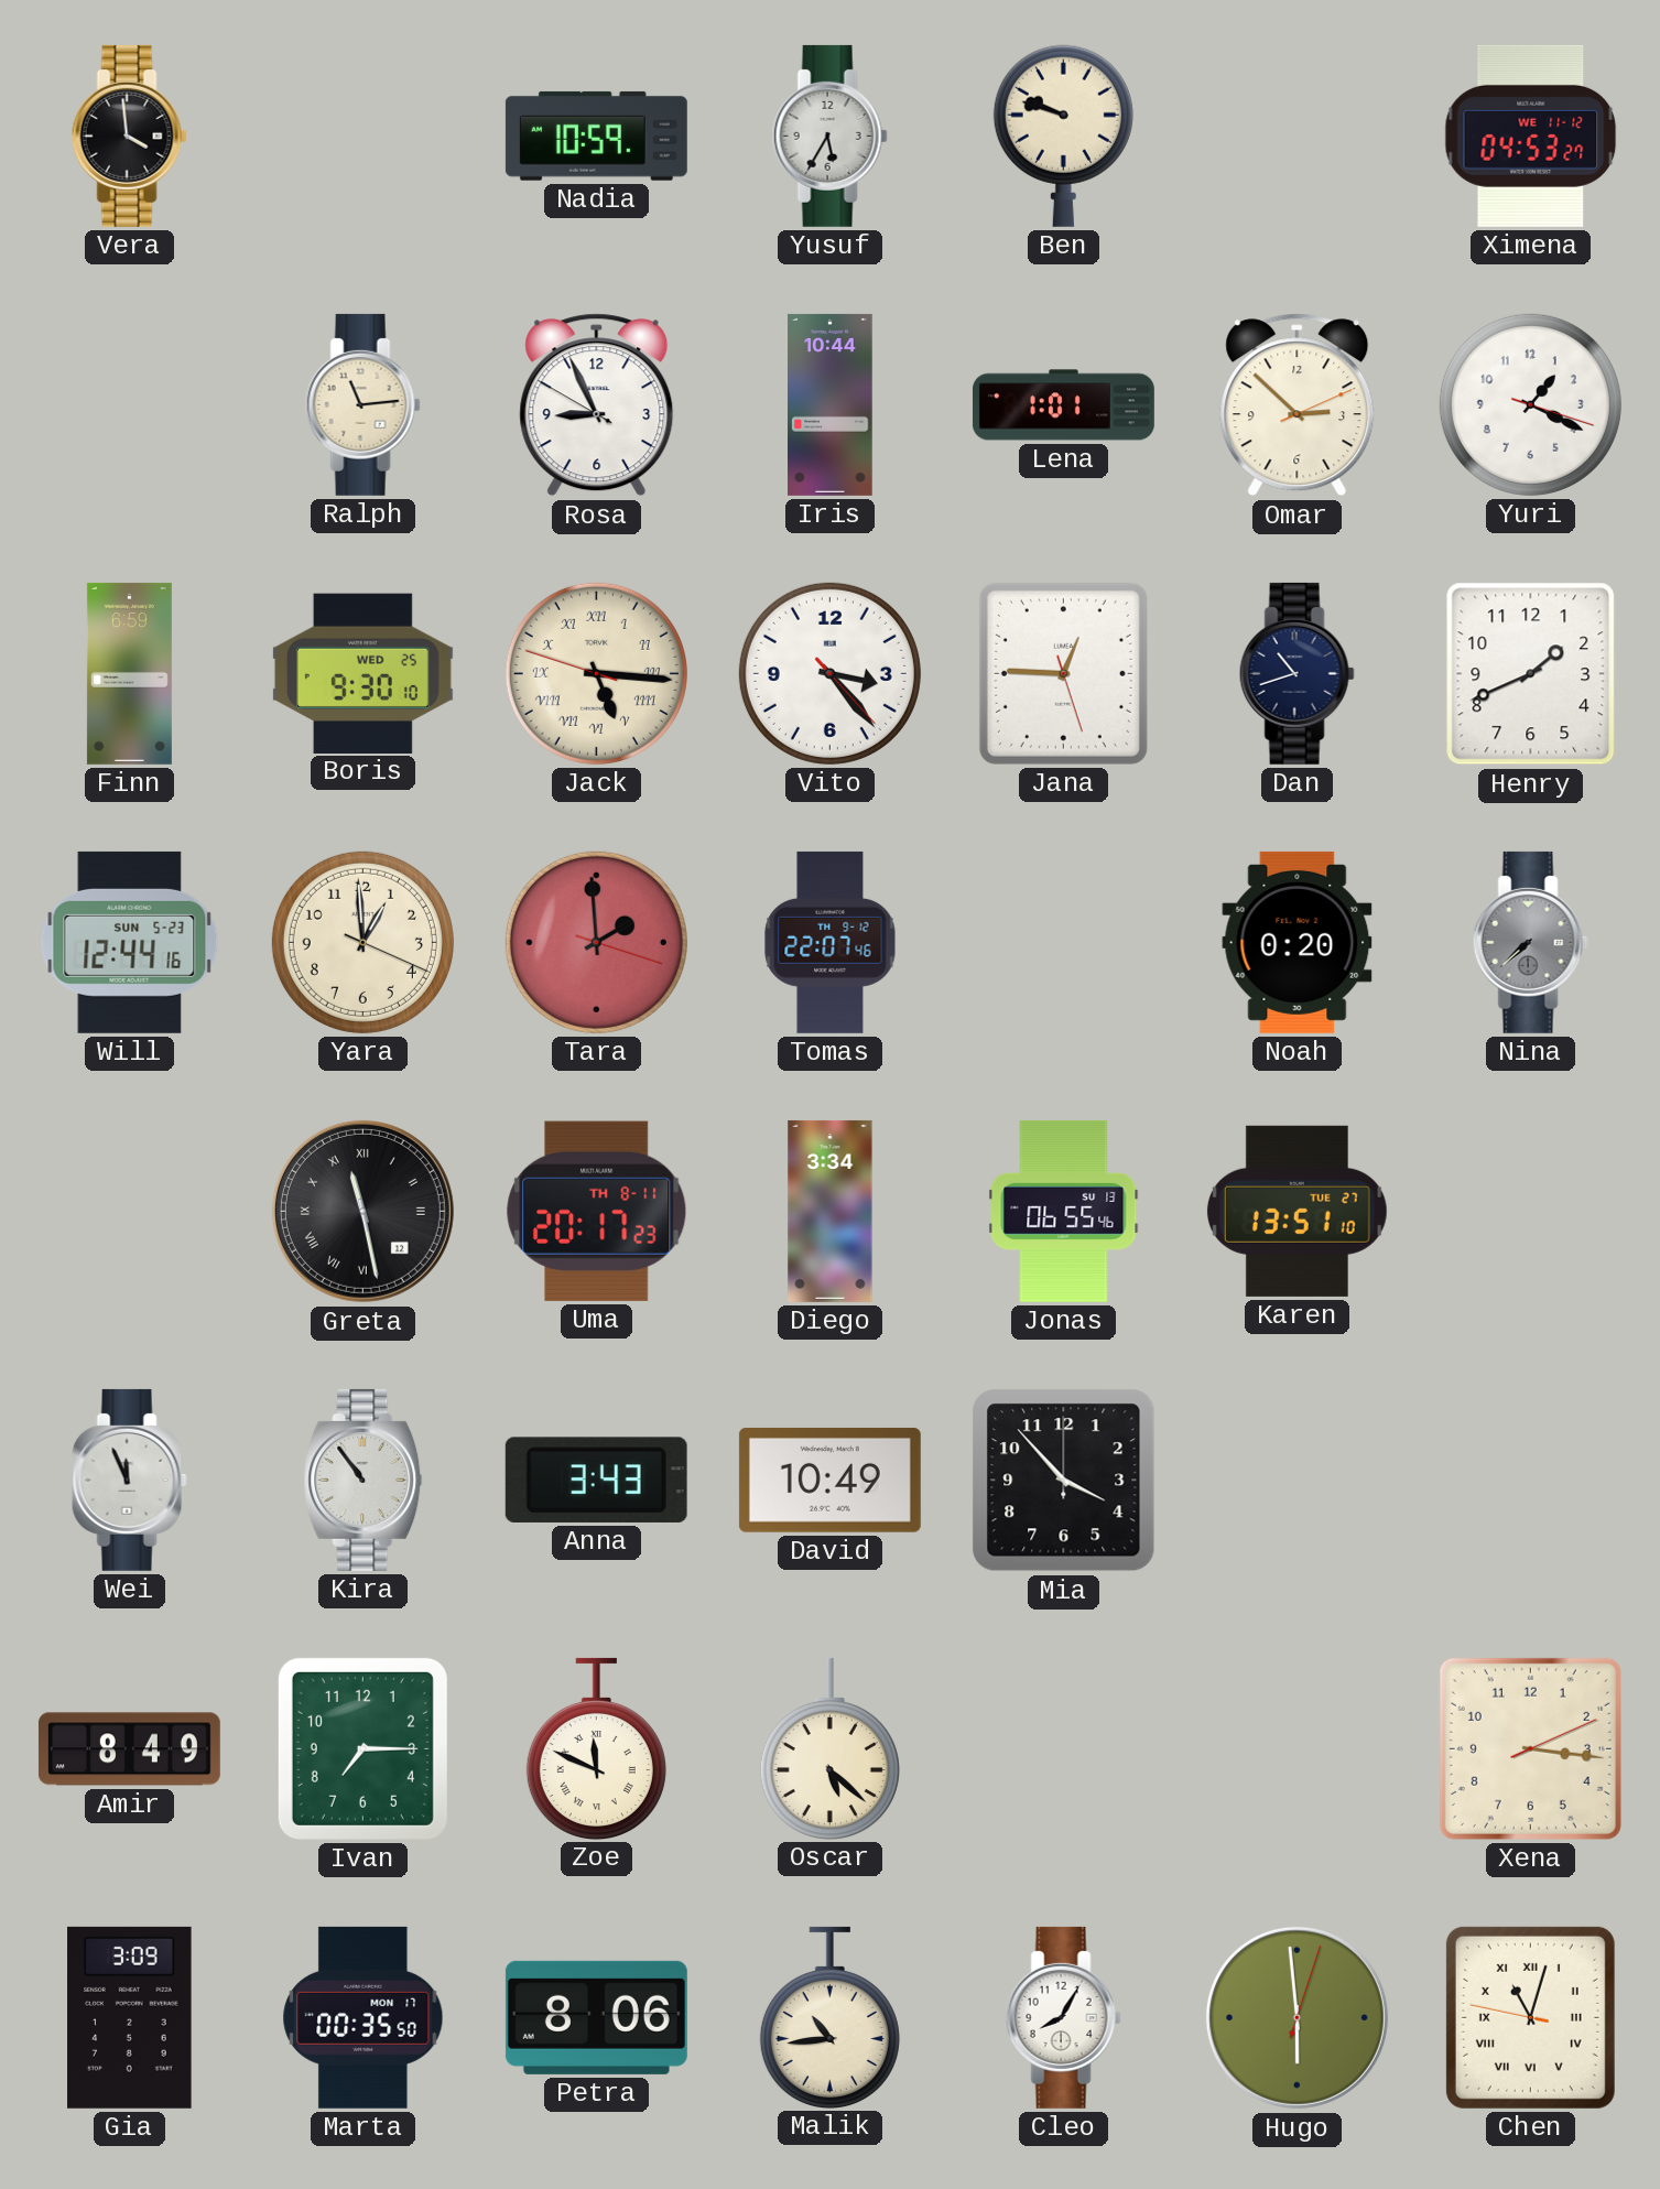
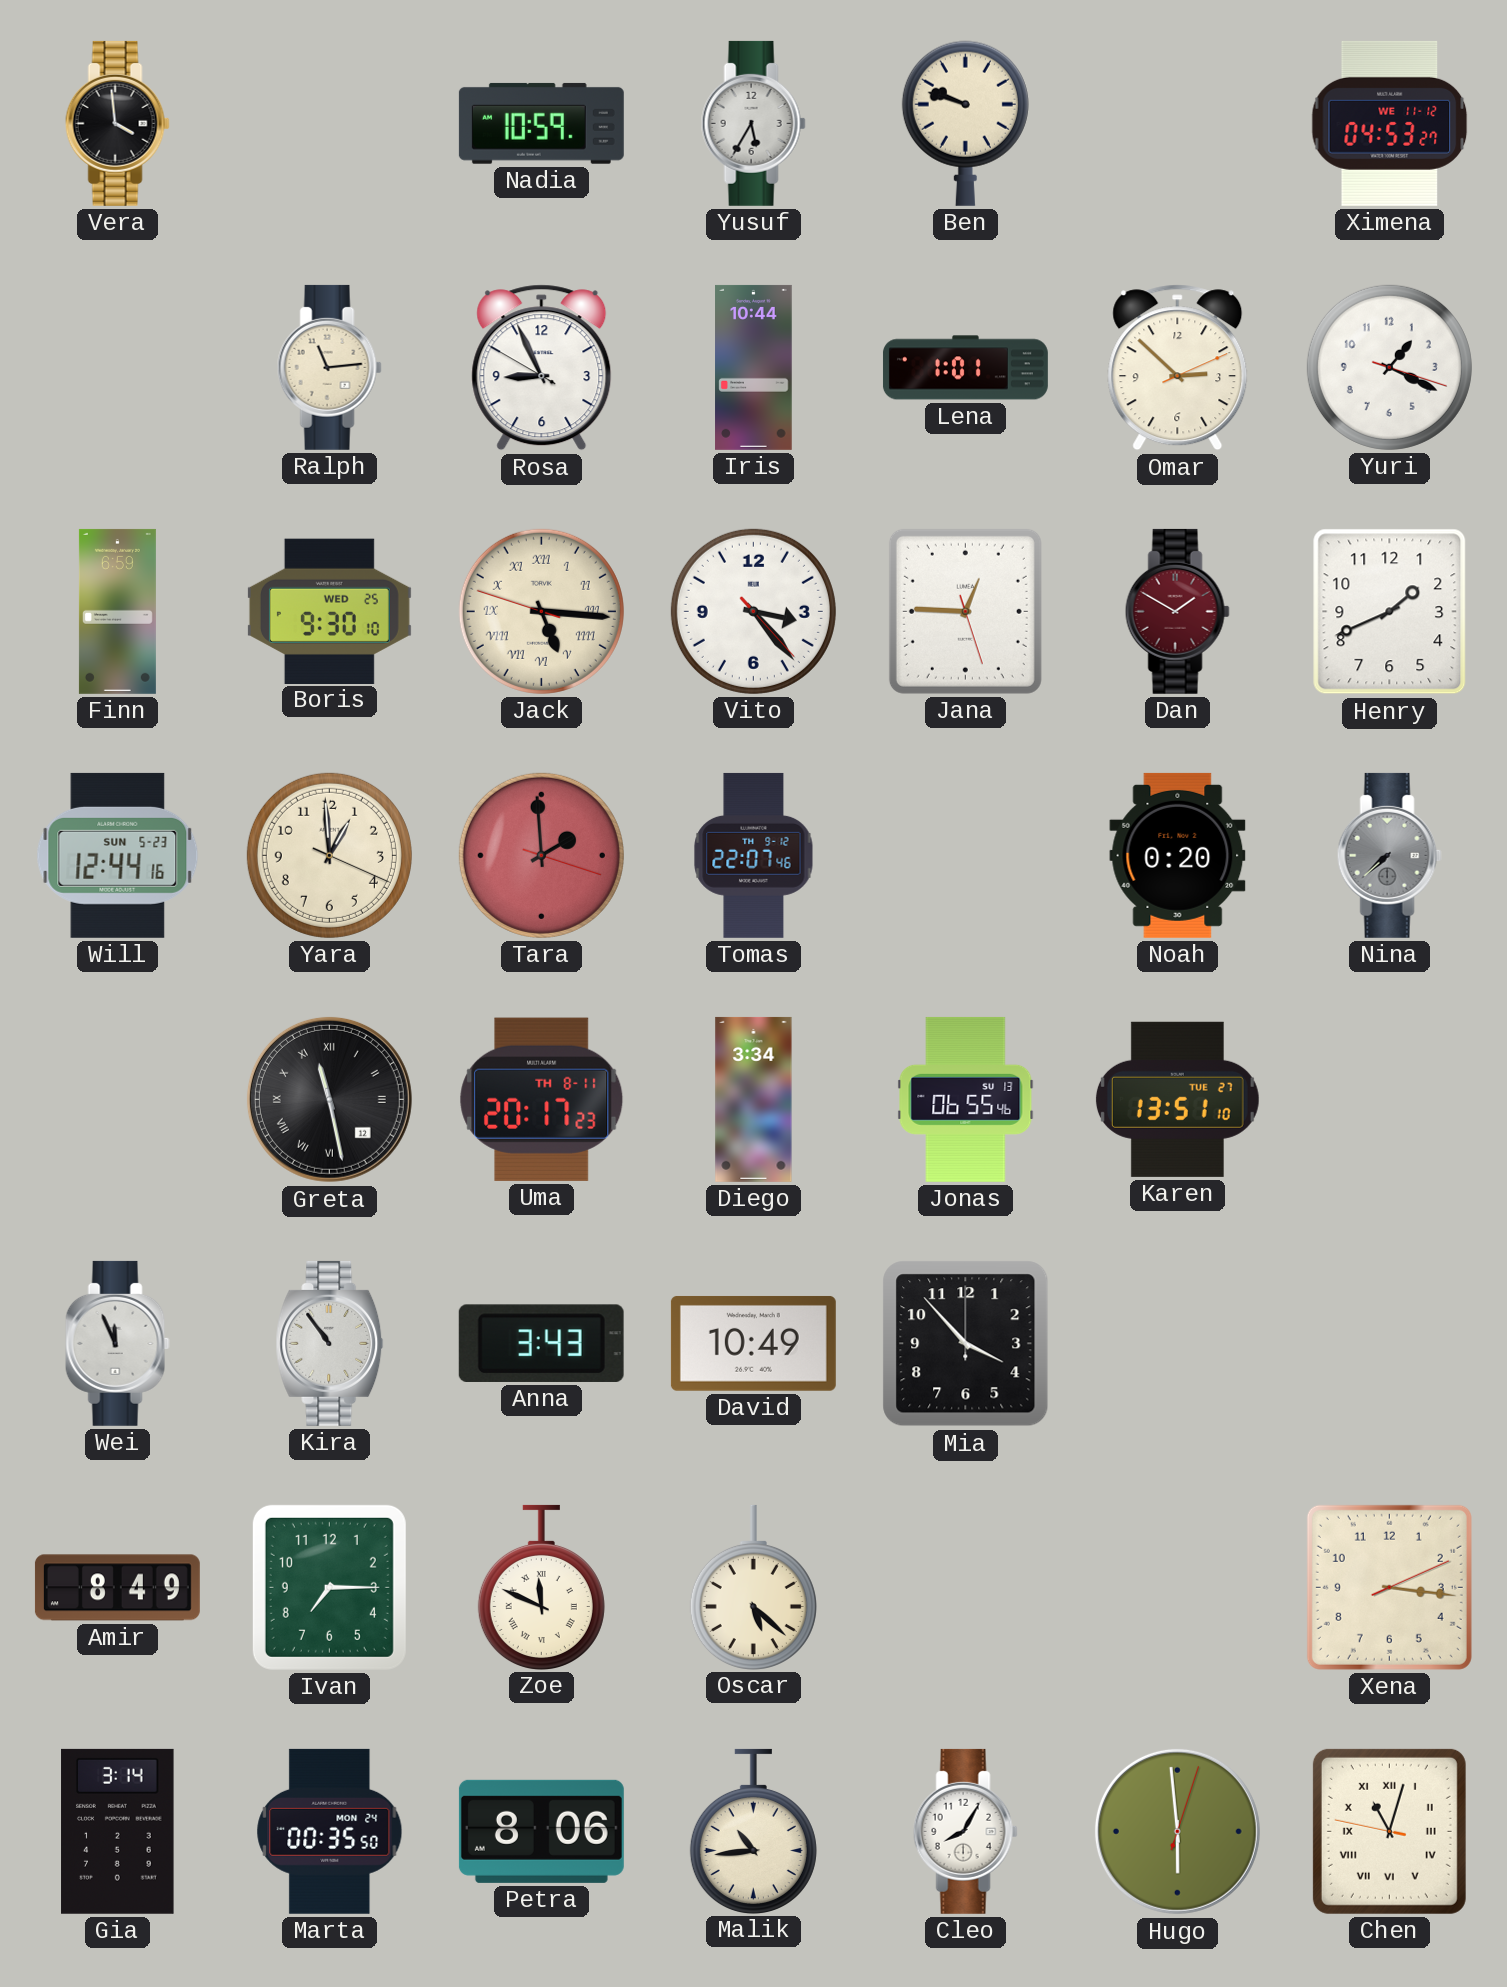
Dan: 10:42 -> 1:50
Dan dial: navy -> burgundy
Gia: 3:09 -> 3:14
Marta date: MON 17 -> MON 24
